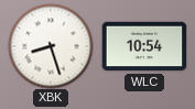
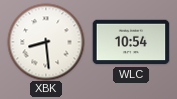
XBK: 8:27 -> 8:29
